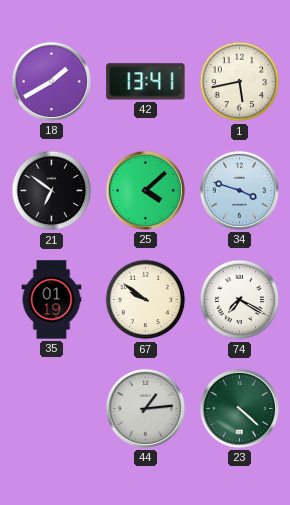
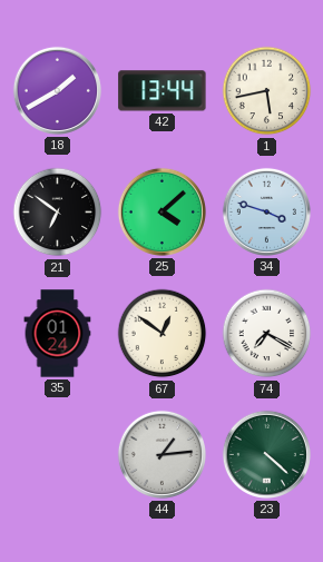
42: 13:41 -> 13:44
35: 01:19 -> 01:24
67: 9:51 -> 12:51
